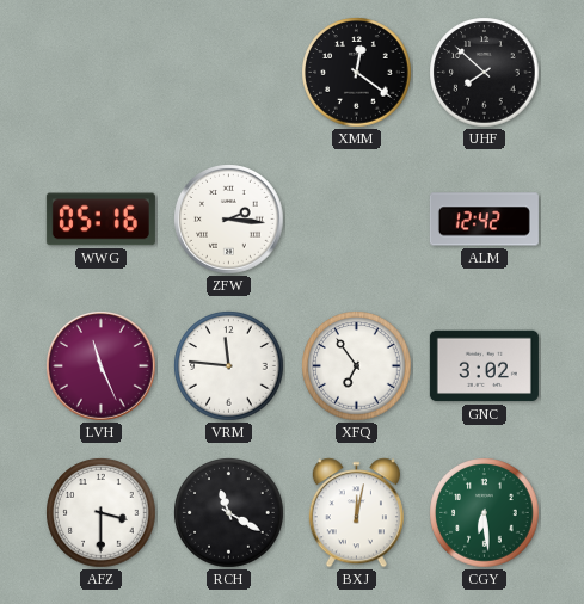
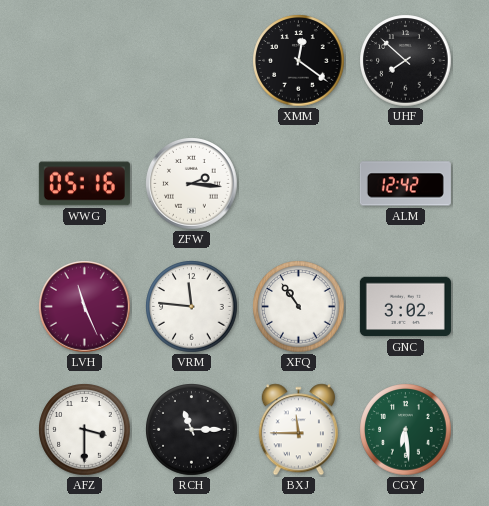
XFQ: 6:54 -> 10:54
RCH: 11:20 -> 11:15
BXJ: 12:02 -> 11:45
